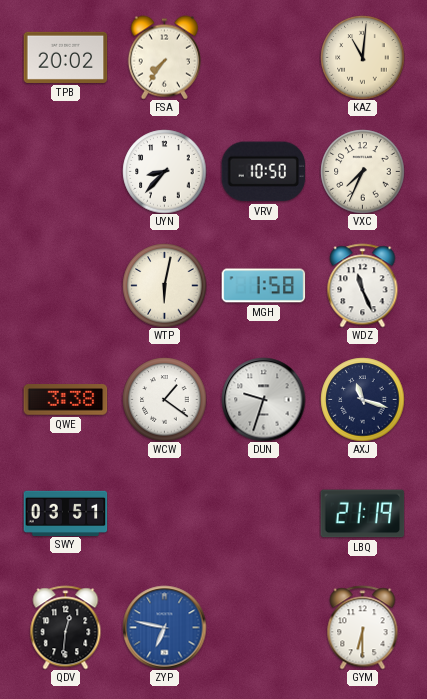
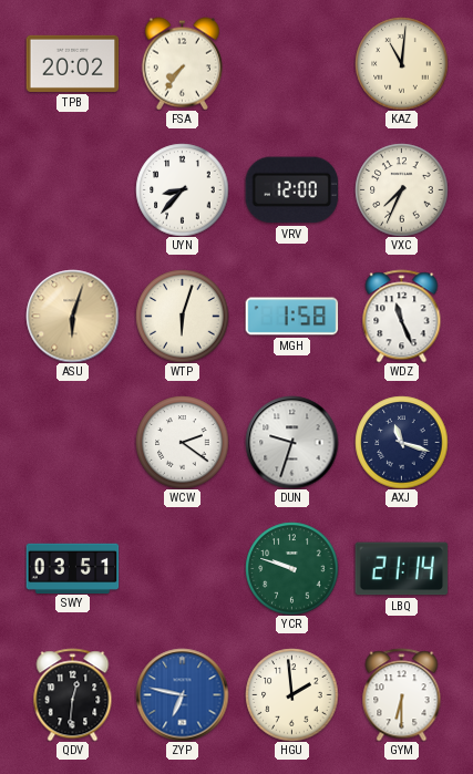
VRV: 10:50 -> 12:00
ASU: none -> 6:03
WTP: 6:02 -> 6:03
QWE: 3:38 -> none
WCW: 1:21 -> 2:21
YCR: none -> 9:48
LBQ: 21:19 -> 21:14
HGU: none -> 1:59
